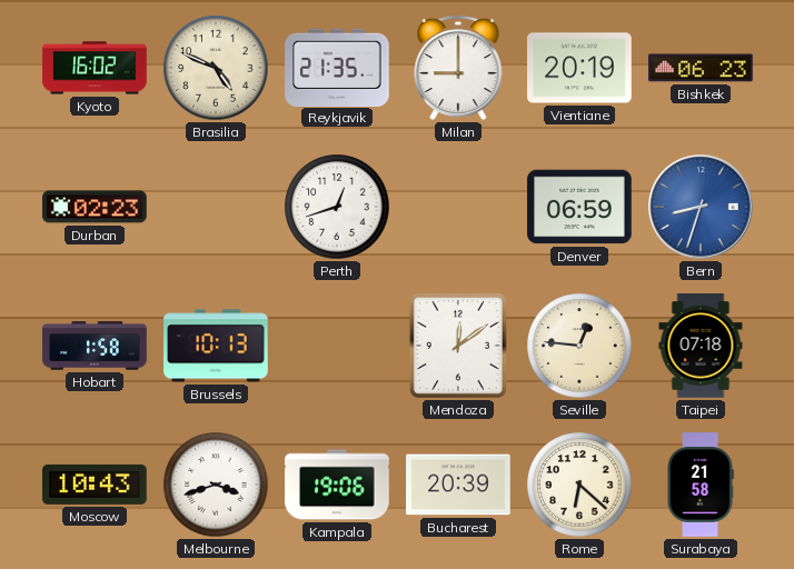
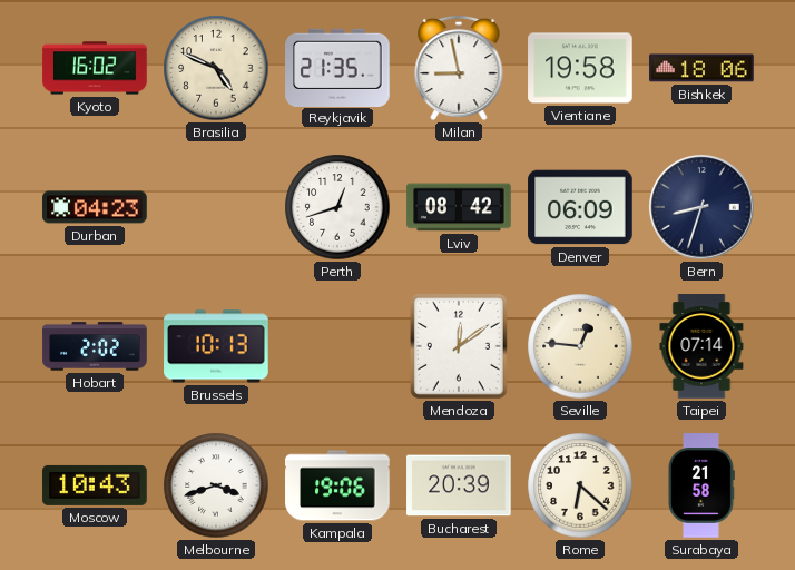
Milan: 9:00 -> 8:58
Vientiane: 20:19 -> 19:58
Bishkek: 06:23 -> 18:06
Durban: 02:23 -> 04:23
Lviv: none -> 08:42
Denver: 06:59 -> 06:09
Bern dial: blue -> navy
Hobart: 1:58 -> 2:02
Taipei: 07:18 -> 07:14
